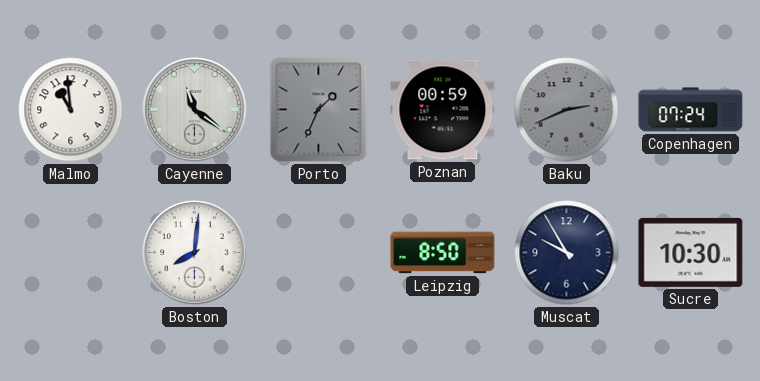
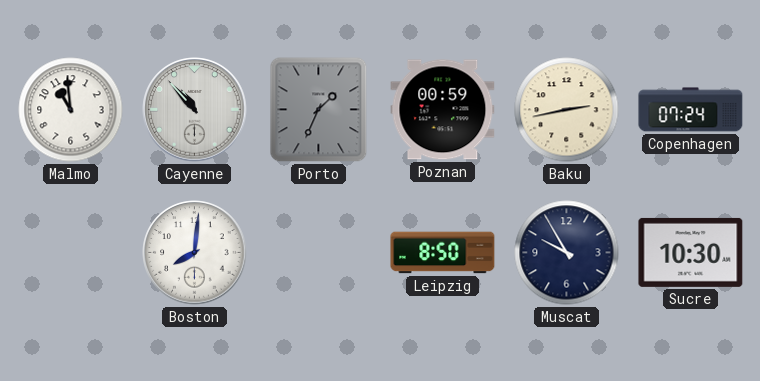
Cayenne: 11:21 -> 10:53
Baku: 2:41 -> 2:43
Baku dial: grey -> cream
